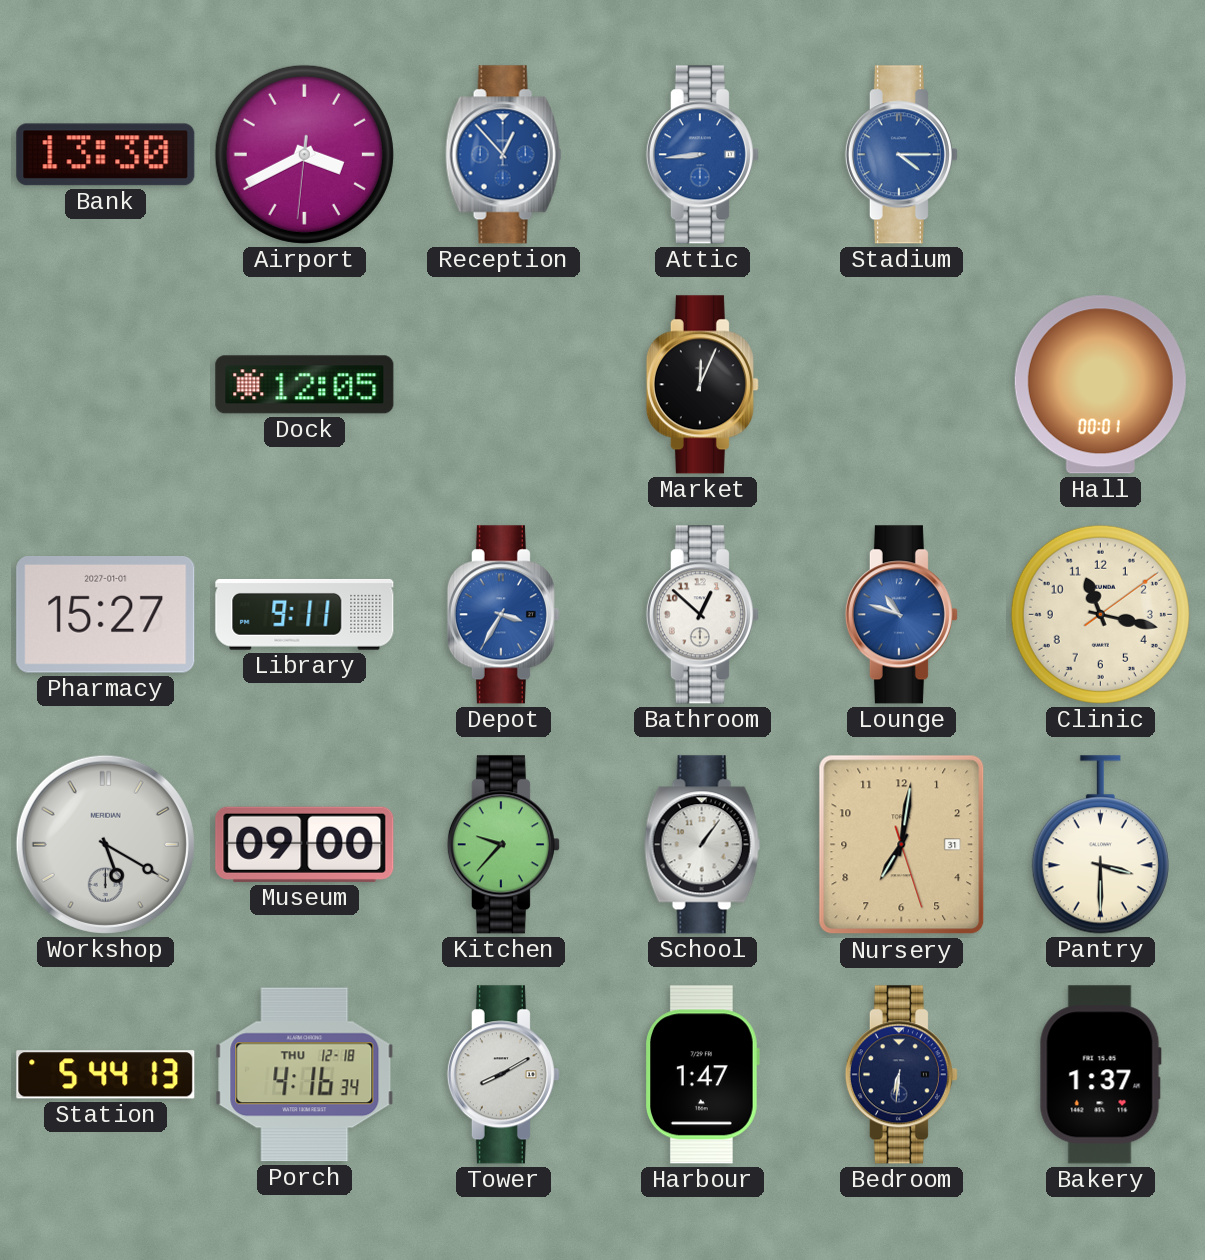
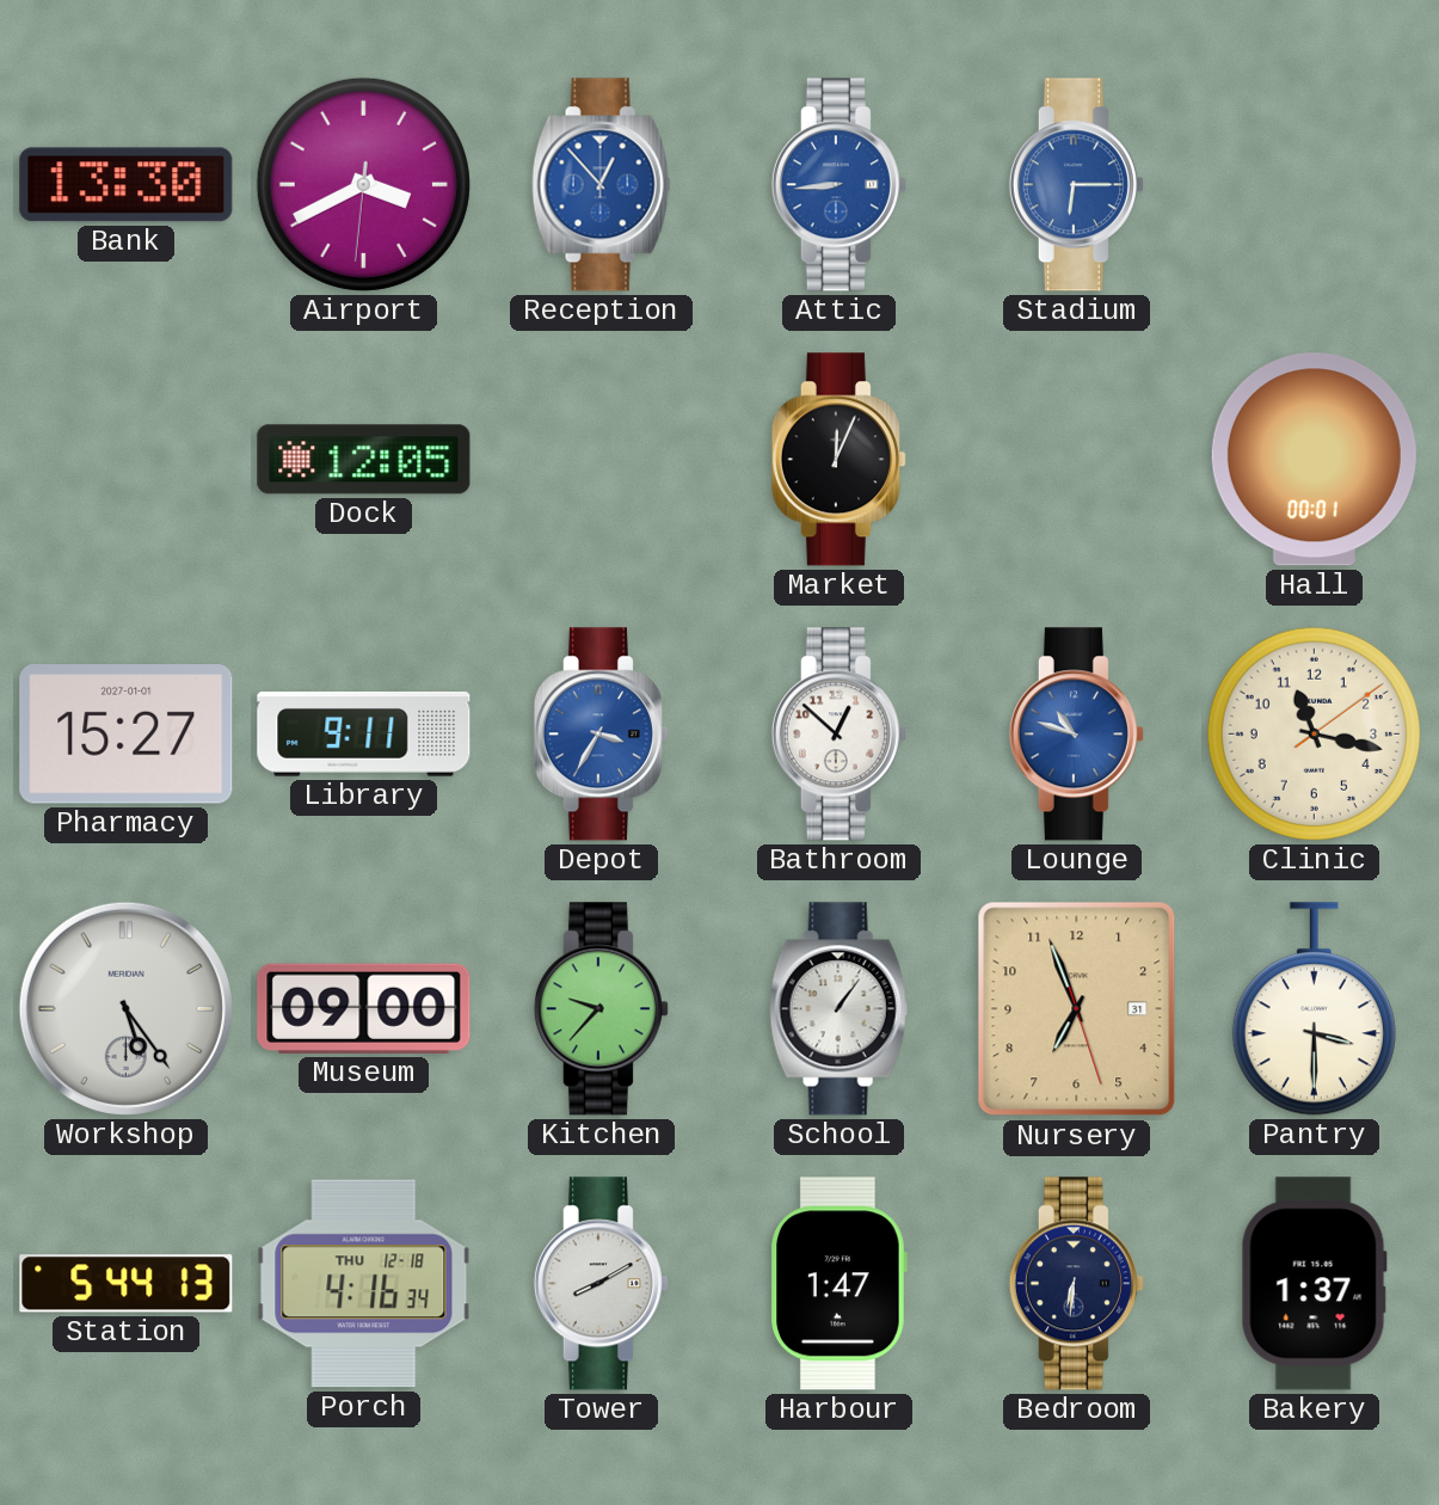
Stadium: 4:15 -> 6:15
Workshop: 5:20 -> 5:24
Nursery: 7:01 -> 6:56
